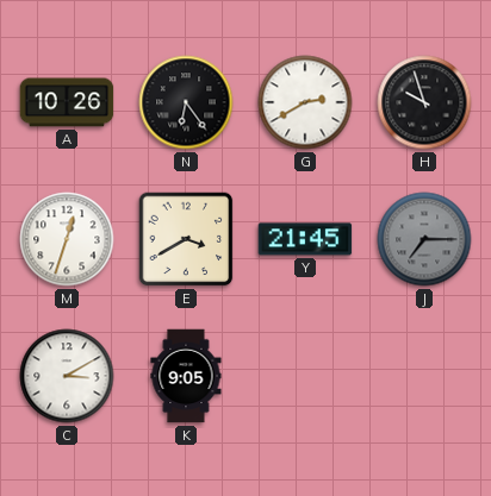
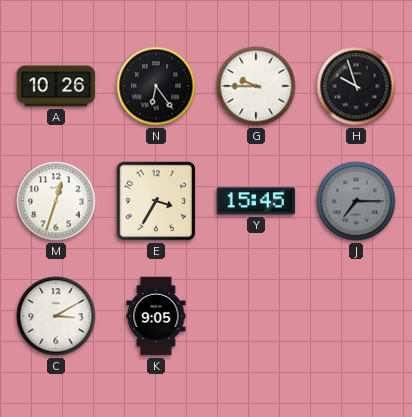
G: 2:40 -> 9:45
E: 3:40 -> 3:35
Y: 21:45 -> 15:45
